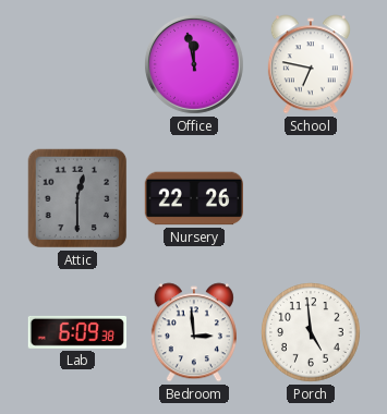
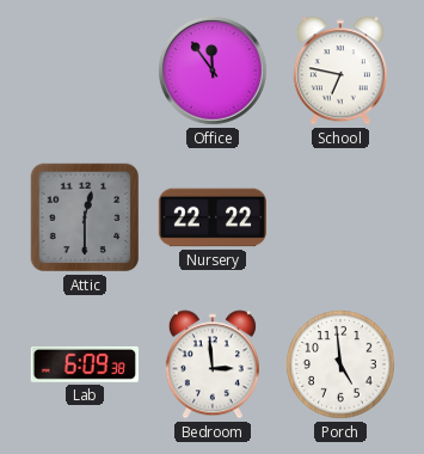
Office: 11:58 -> 11:54
Nursery: 22:26 -> 22:22
